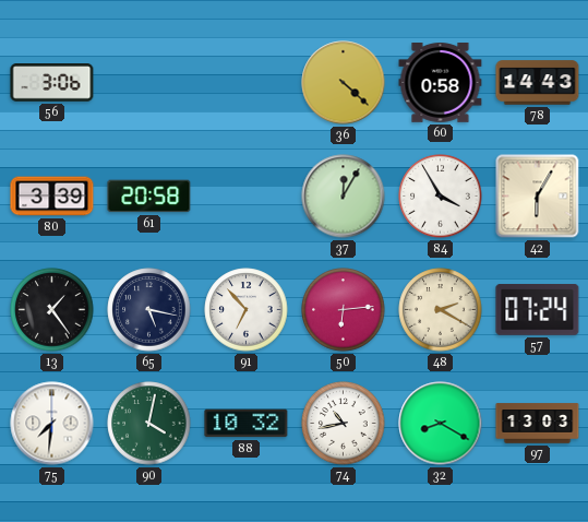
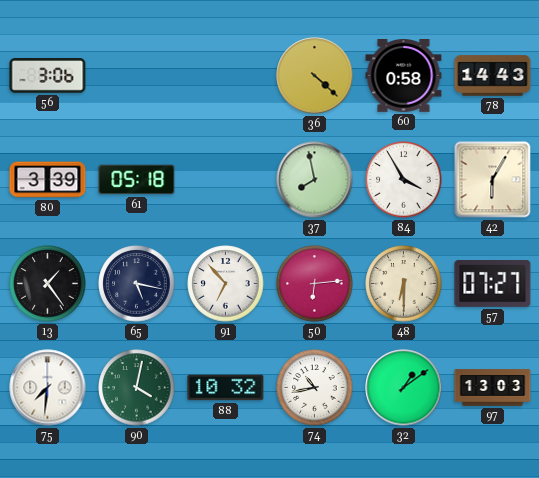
61: 20:58 -> 05:18
37: 12:05 -> 7:58
48: 2:20 -> 6:30
57: 07:24 -> 07:27
32: 8:20 -> 1:09
